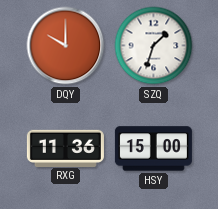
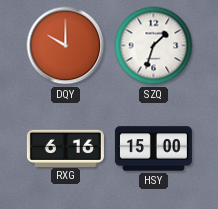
RXG: 11:36 -> 6:16
